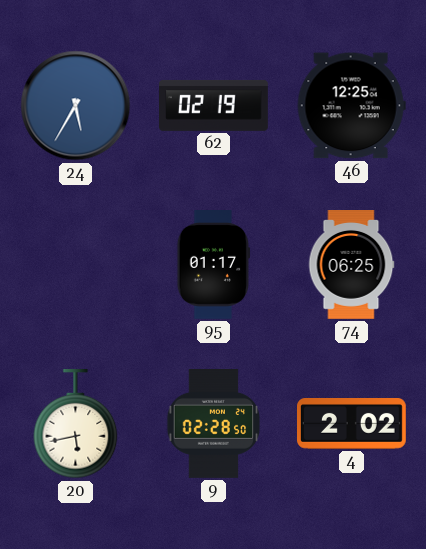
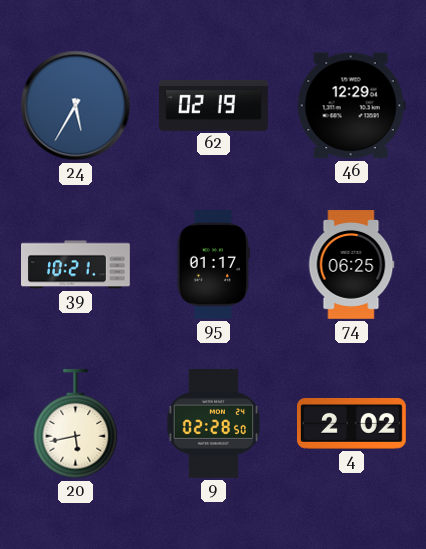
46: 12:25 -> 12:29
39: none -> 10:21
